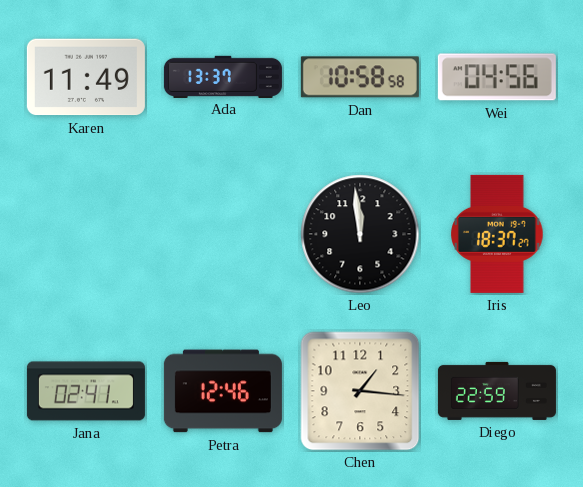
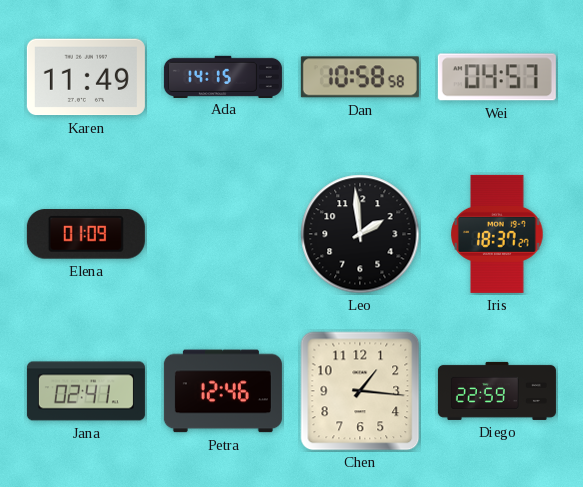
Ada: 13:37 -> 14:15
Wei: 04:56 -> 04:57
Elena: none -> 01:09
Leo: 11:59 -> 1:59
